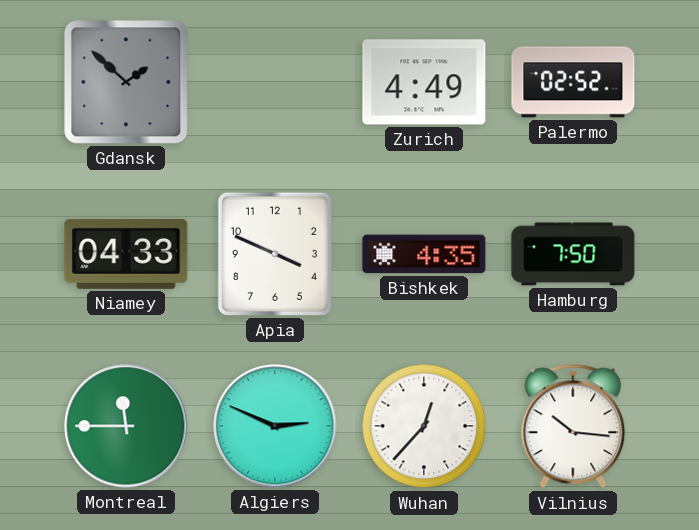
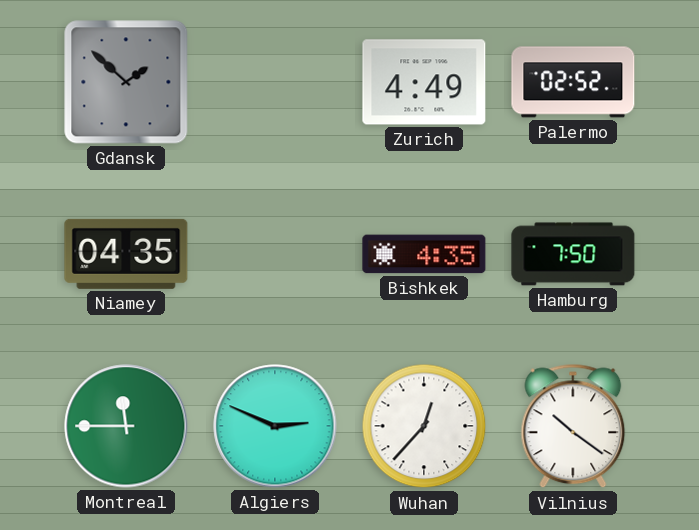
Niamey: 04:33 -> 04:35
Apia: 3:49 -> none
Vilnius: 10:16 -> 10:21
